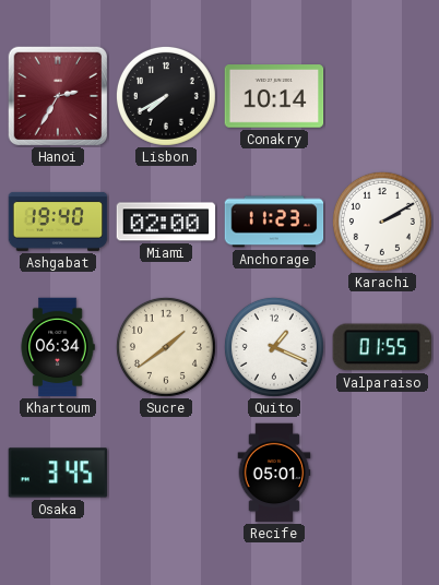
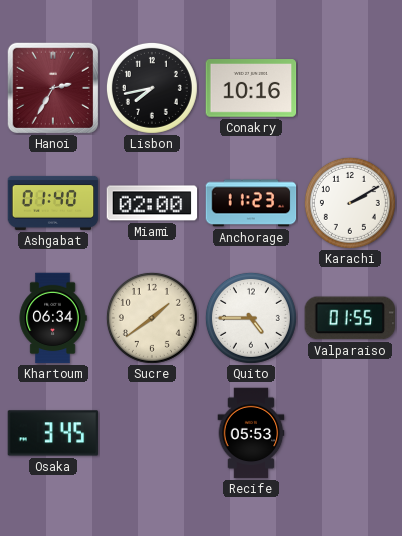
Lisbon: 7:40 -> 7:43
Conakry: 10:14 -> 10:16
Ashgabat: 19:40 -> 01:40
Quito: 1:19 -> 4:45
Recife: 05:01 -> 05:53
